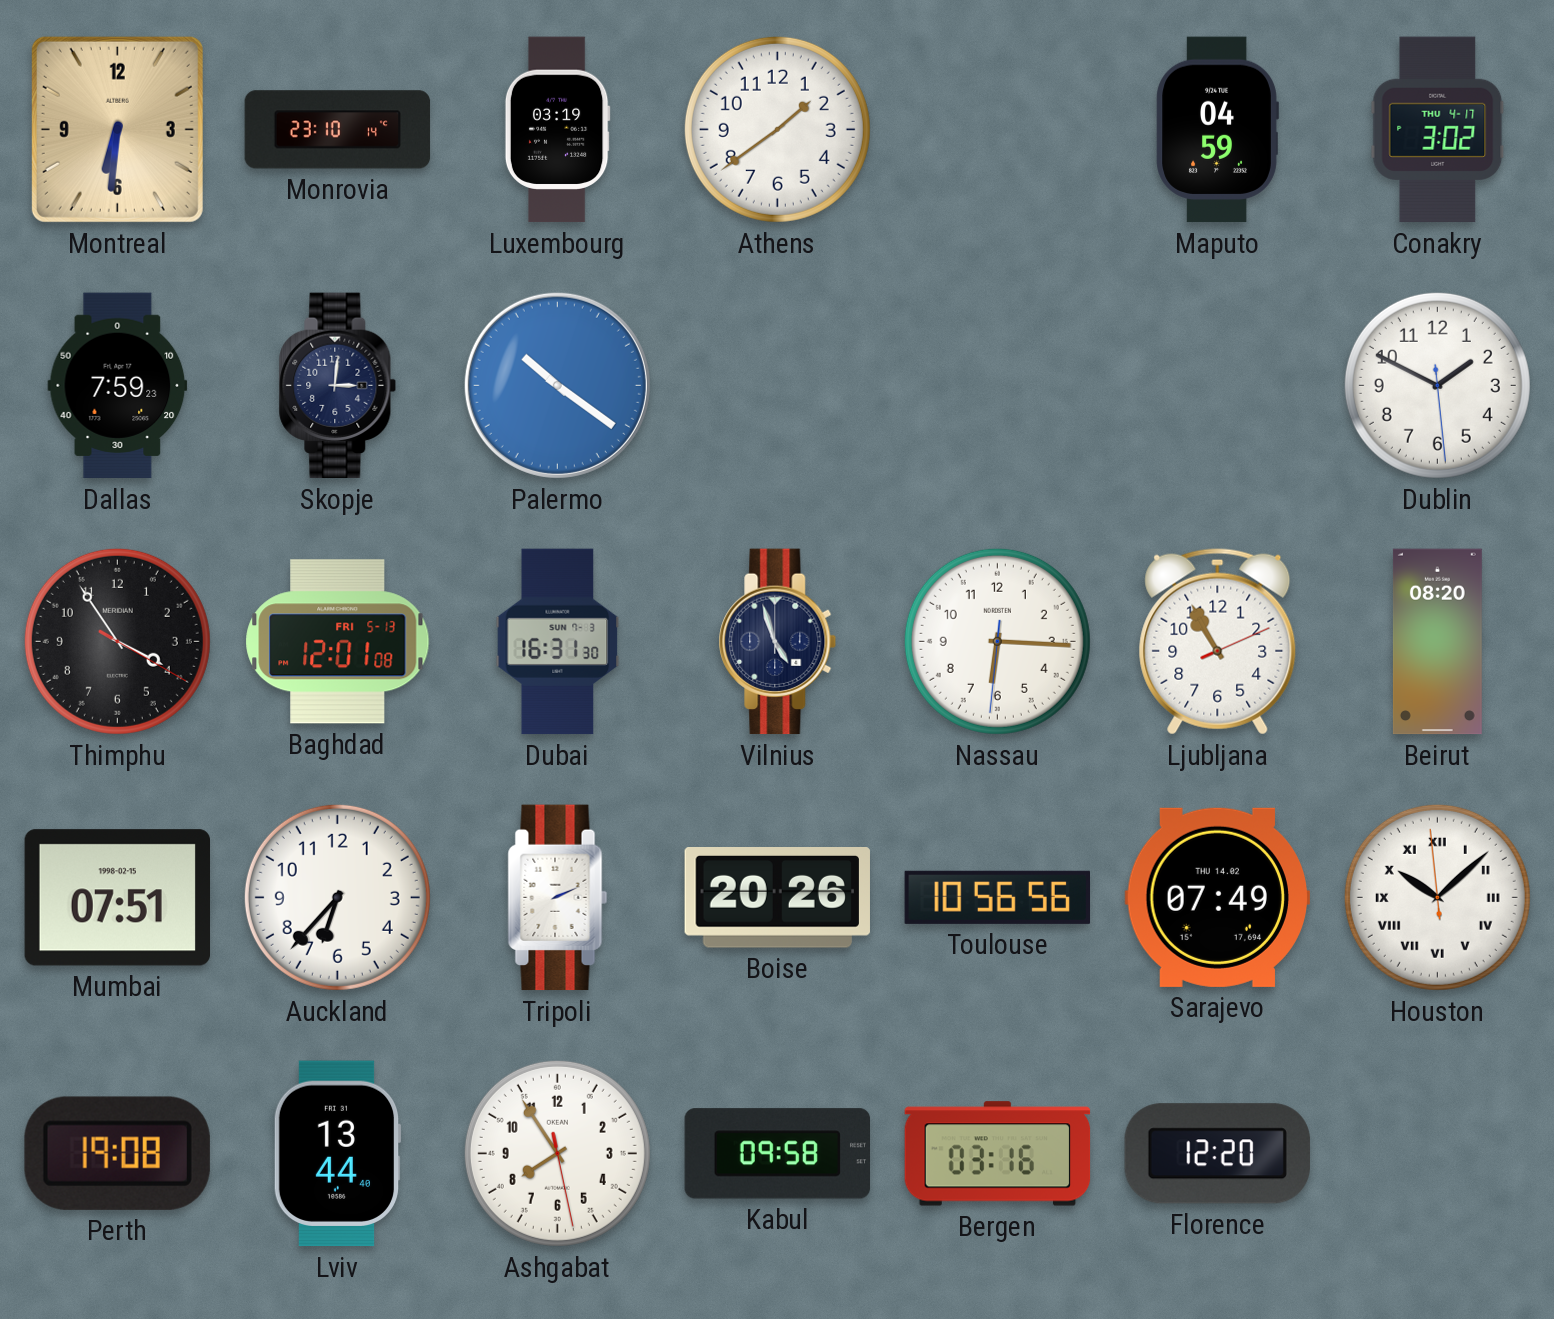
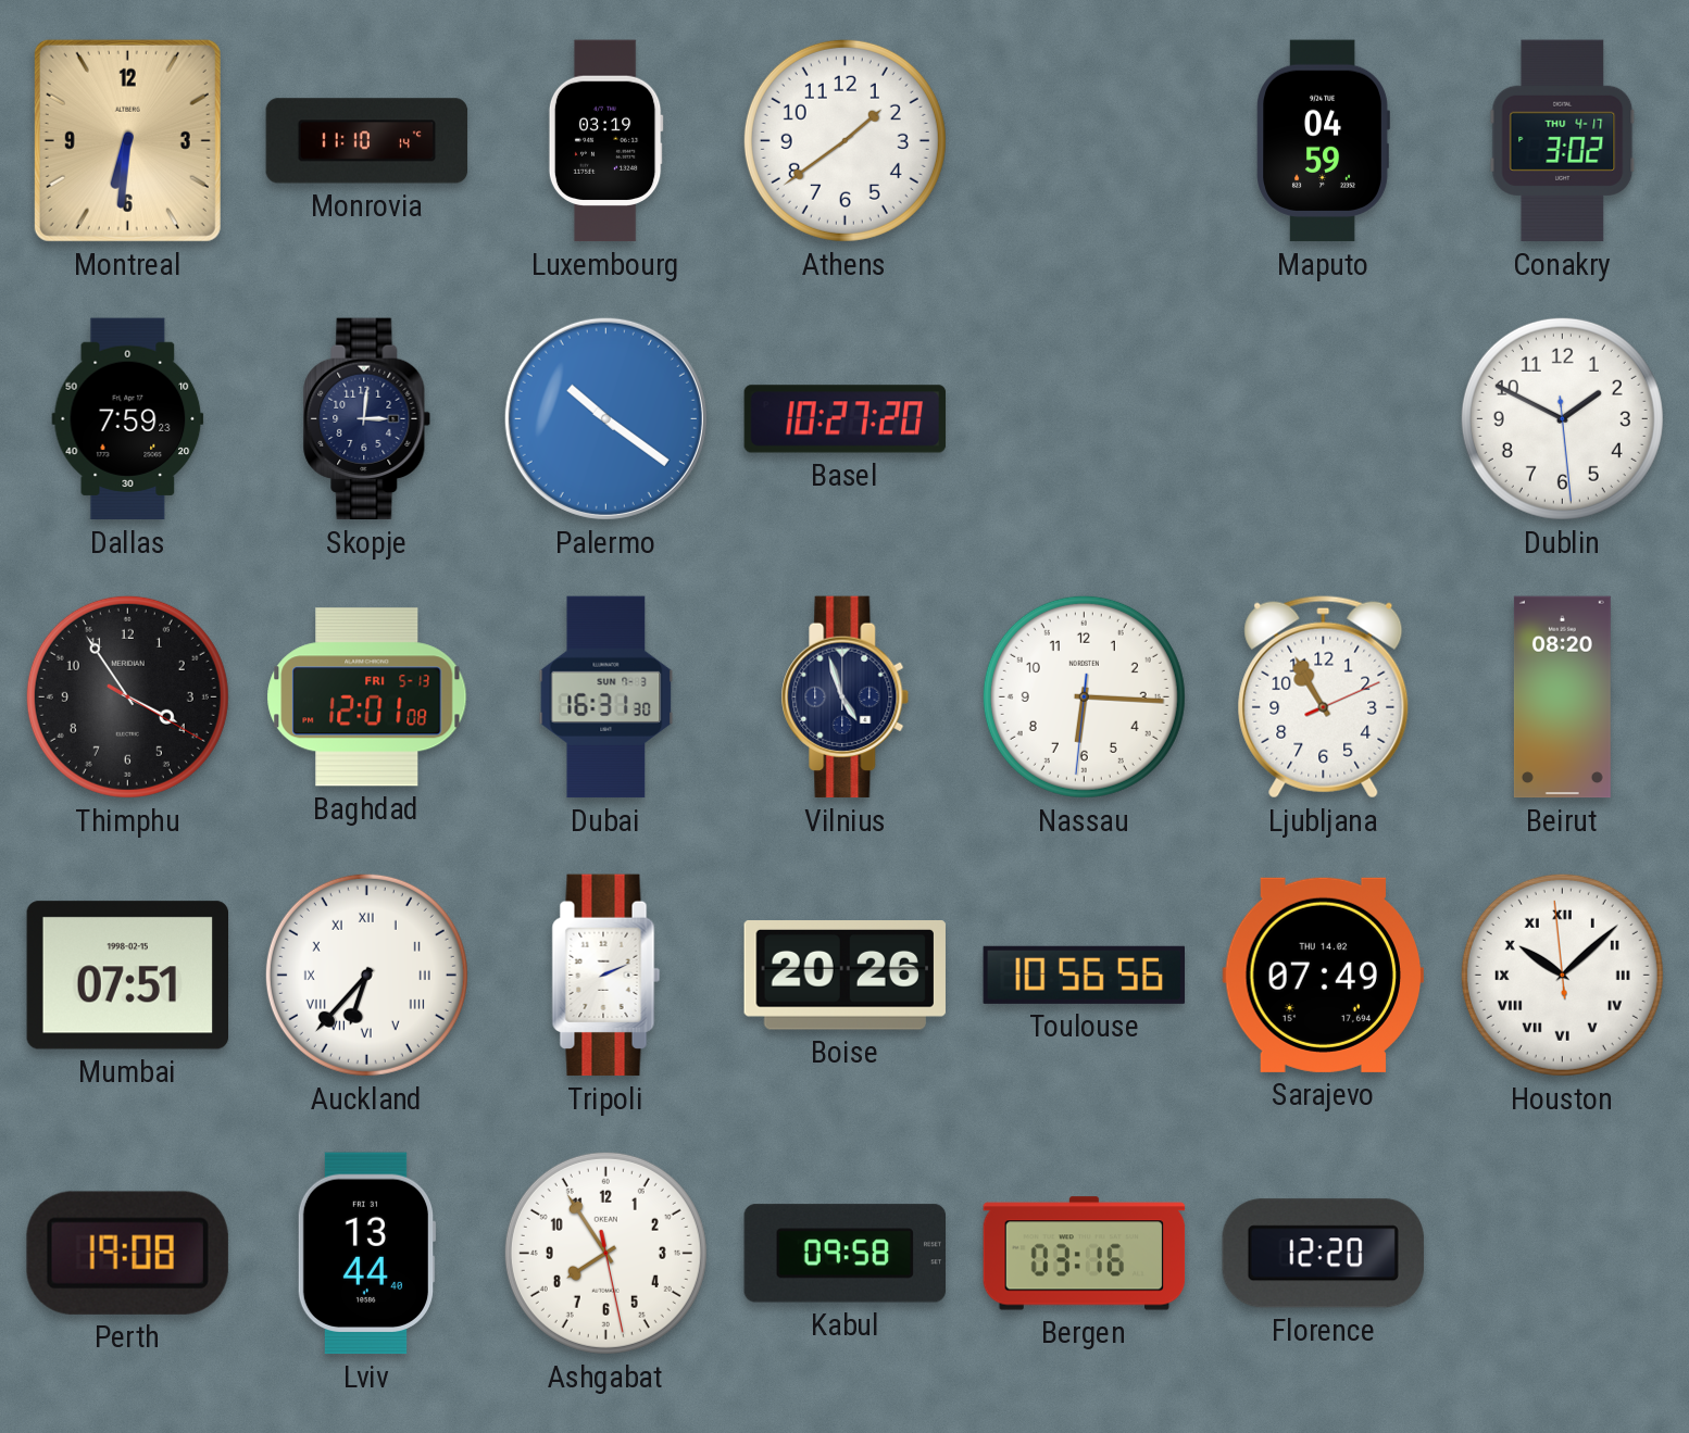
Monrovia: 23:10 -> 11:10
Basel: none -> 10:27
Auckland numerals: Arabic -> Roman
